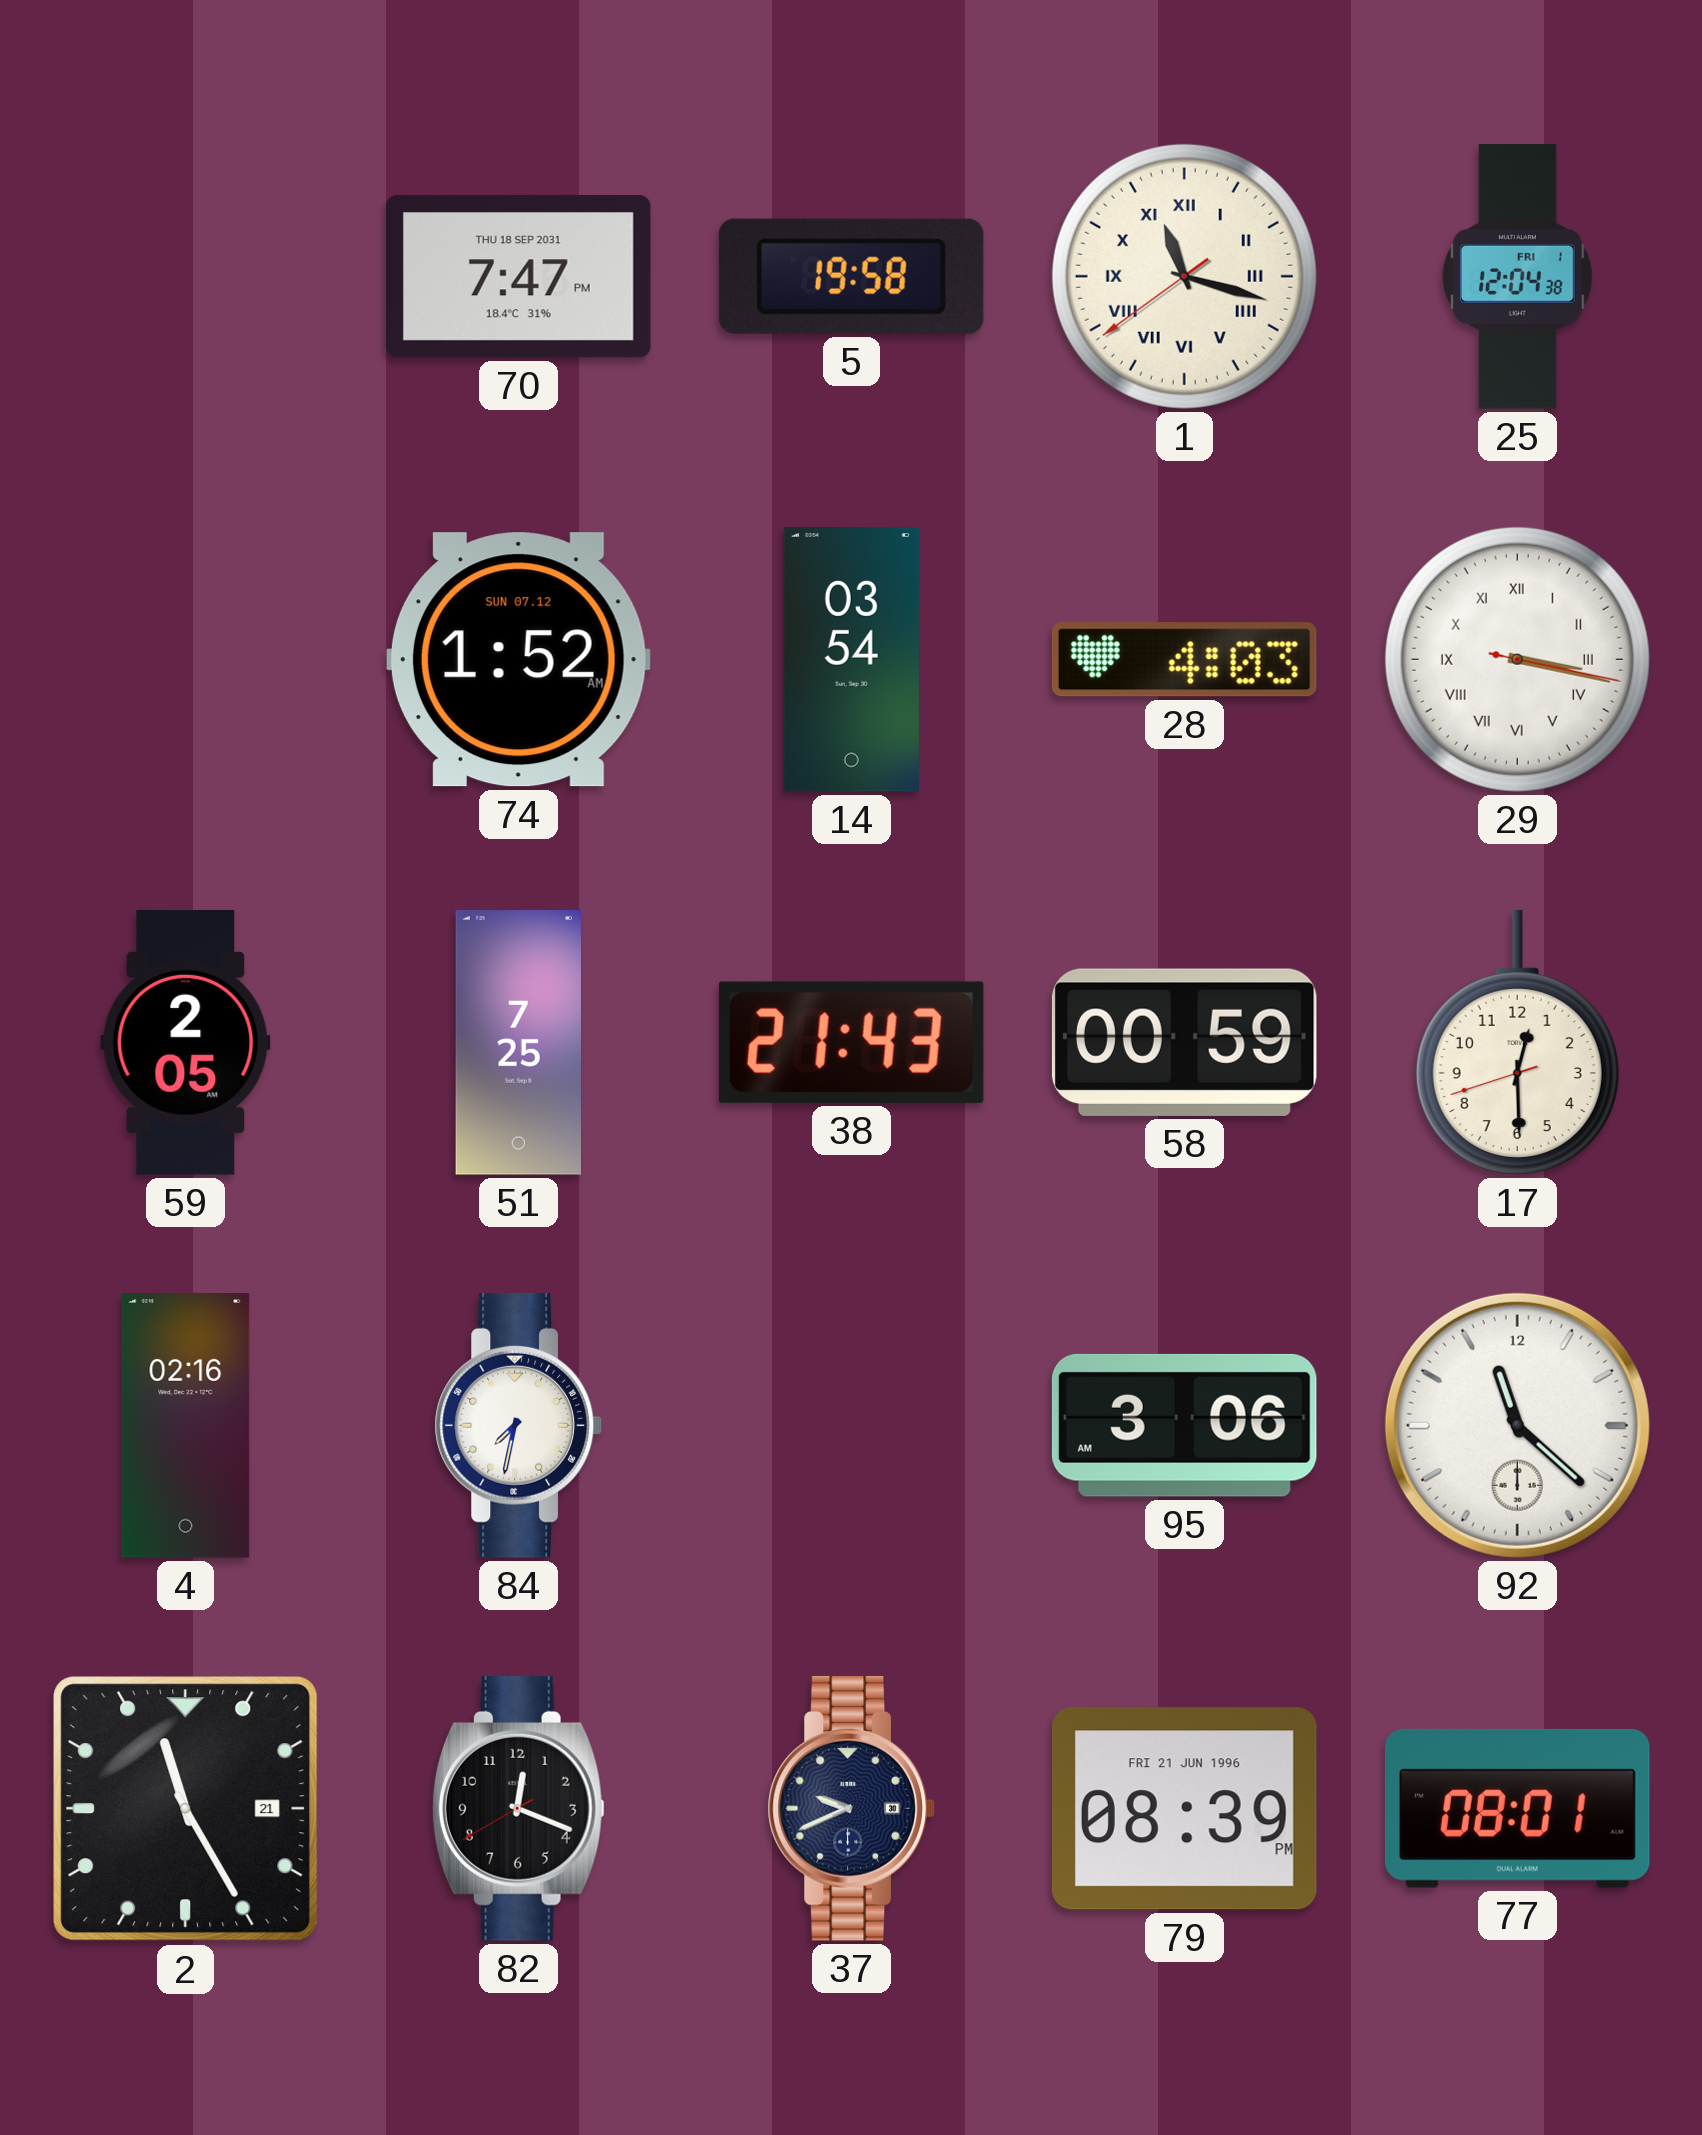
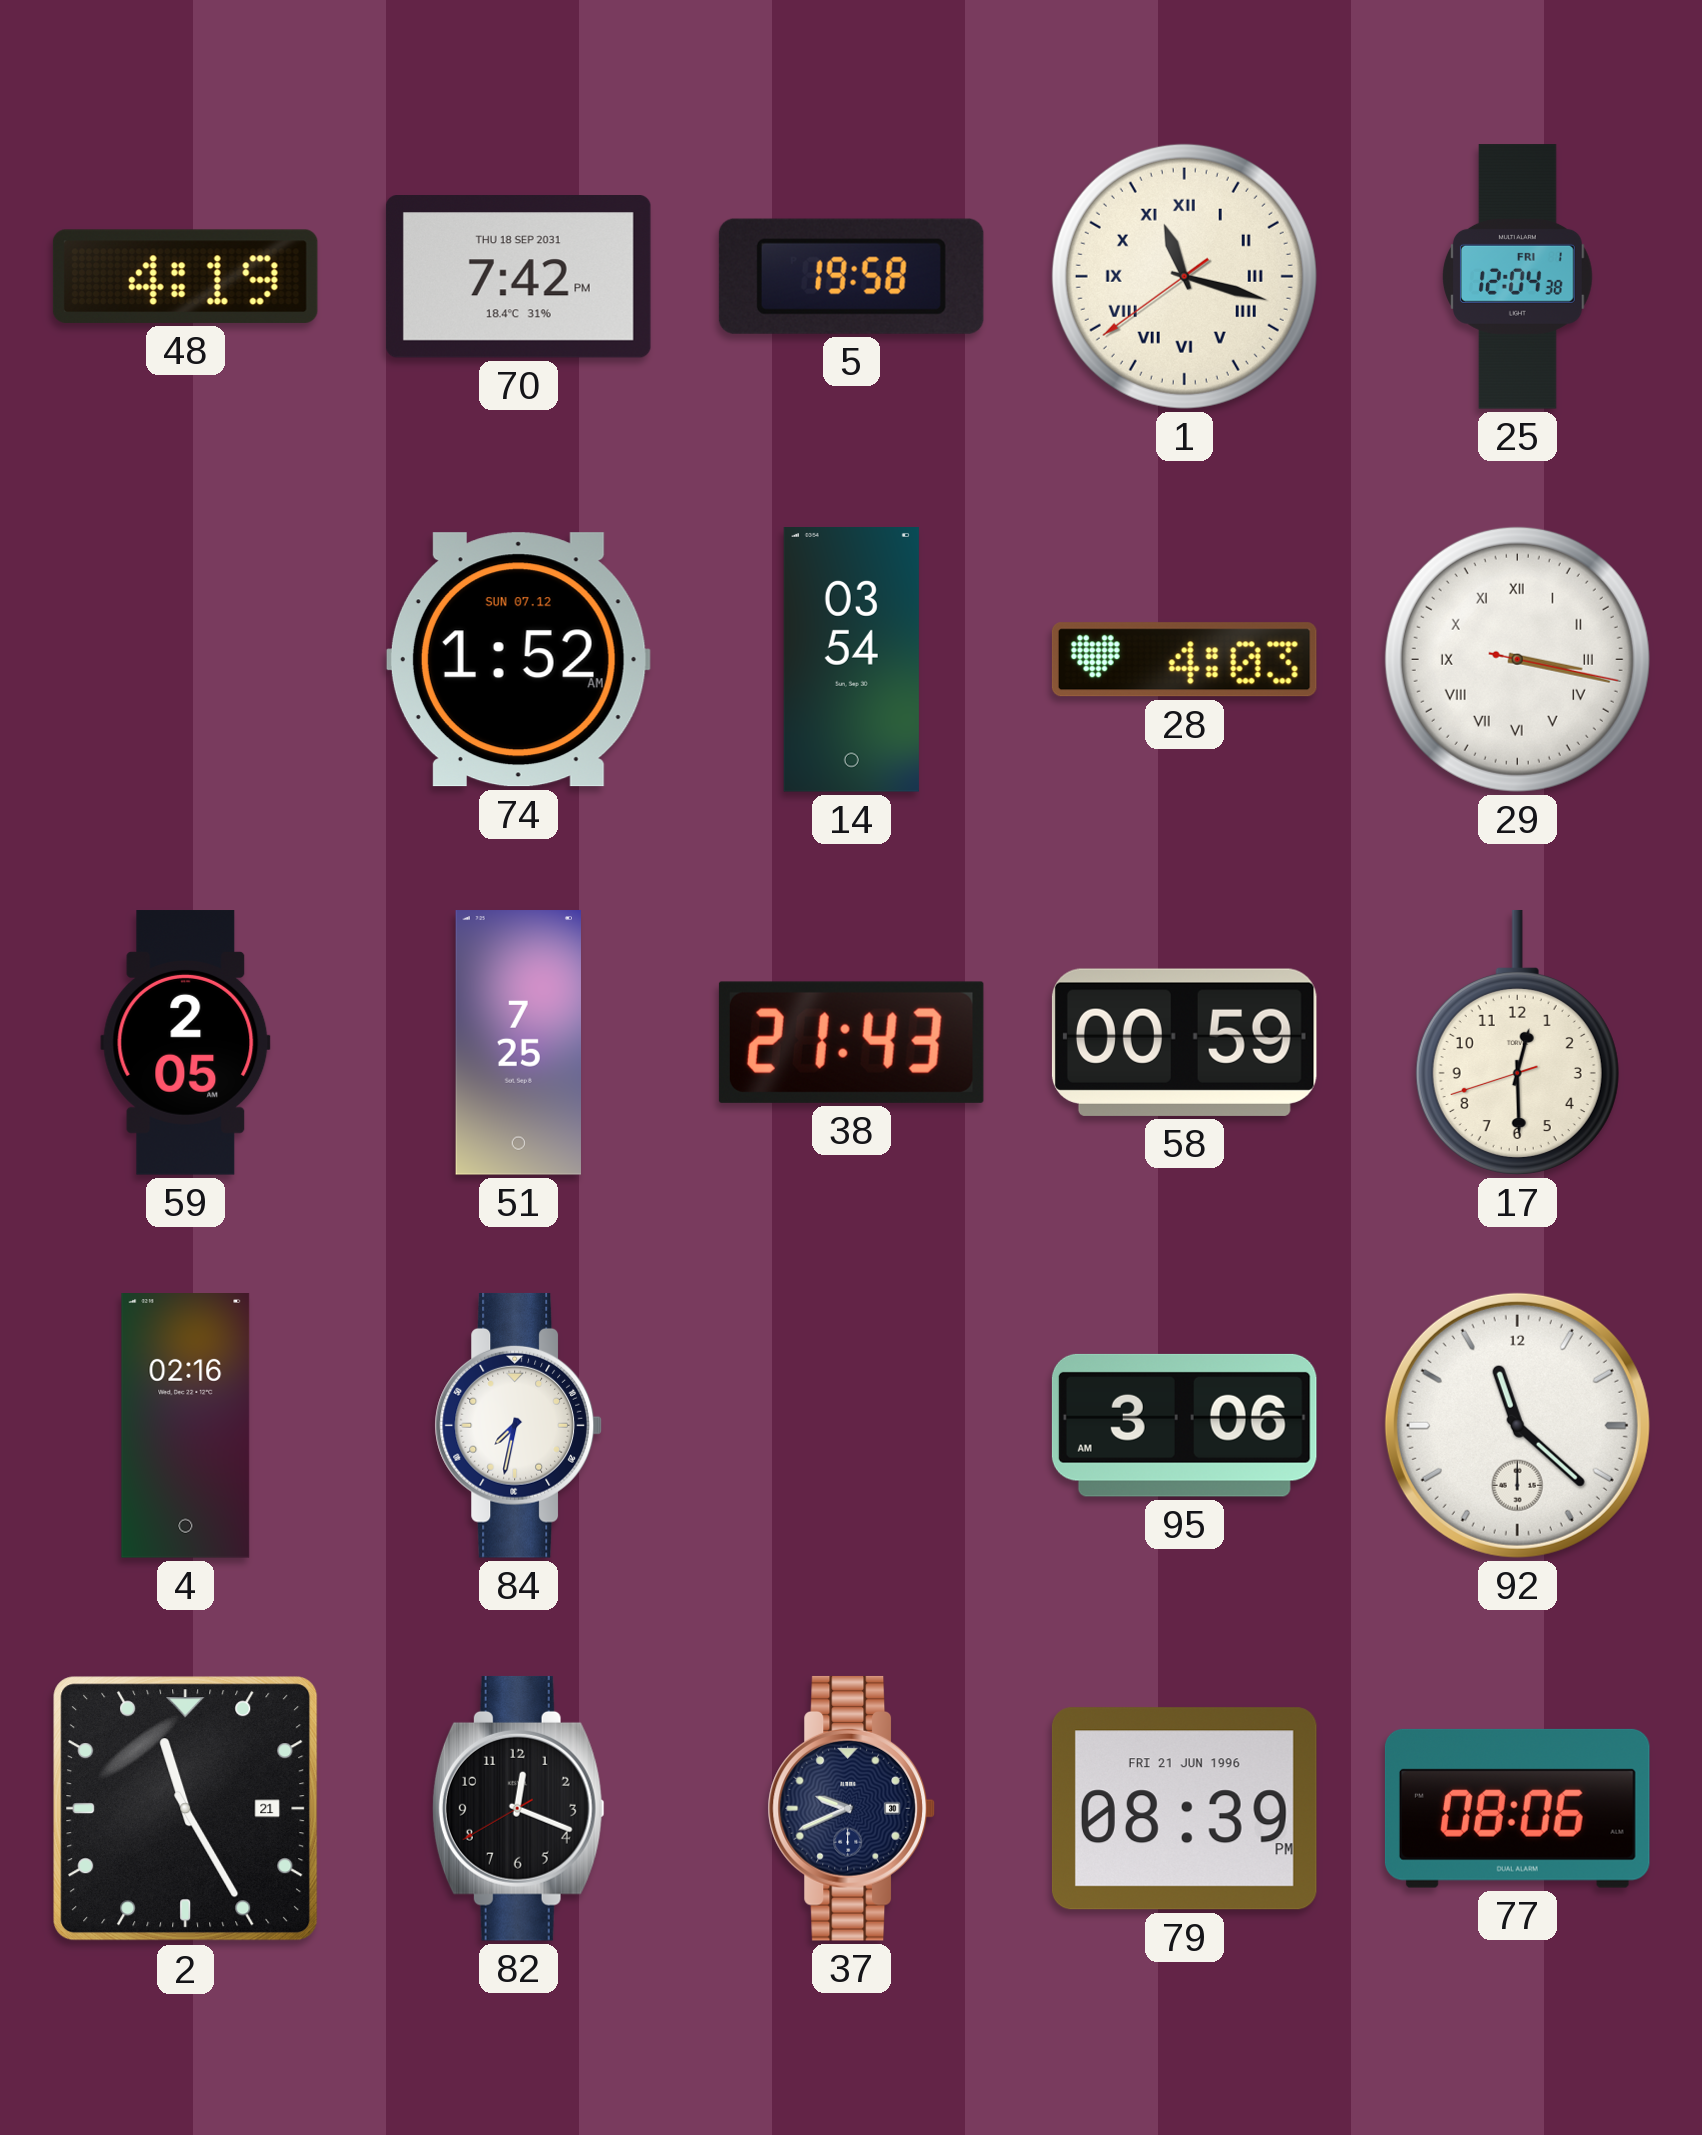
48: none -> 4:19
70: 7:47 -> 7:42
77: 08:01 -> 08:06
